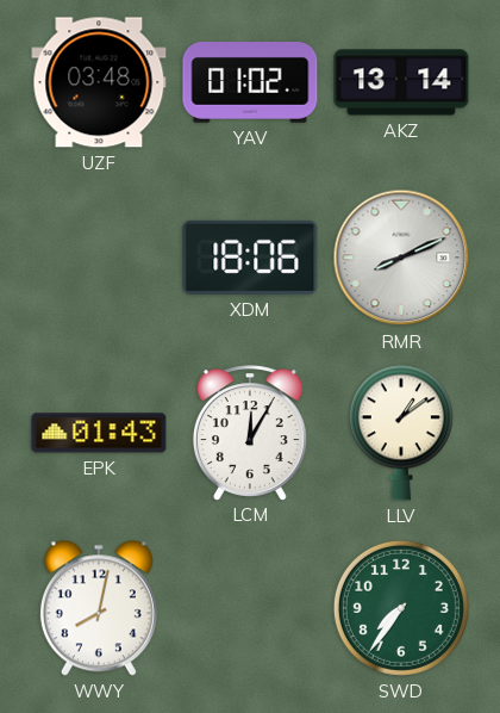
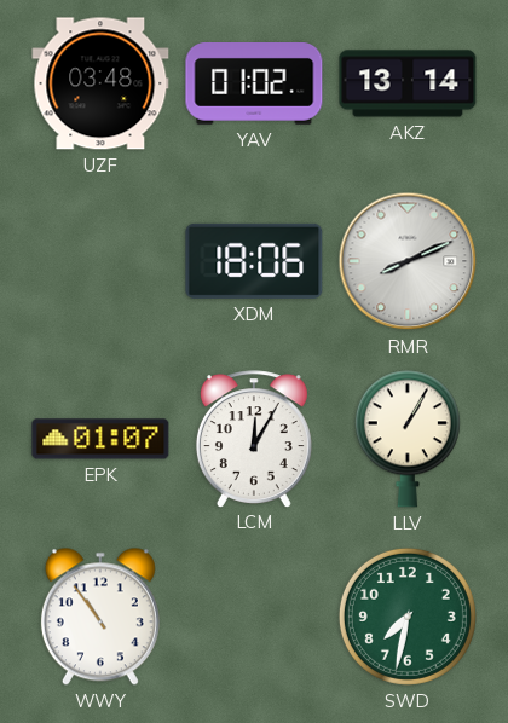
EPK: 01:43 -> 01:07
LLV: 1:09 -> 1:05
WWY: 8:02 -> 10:54
SWD: 7:36 -> 7:32
